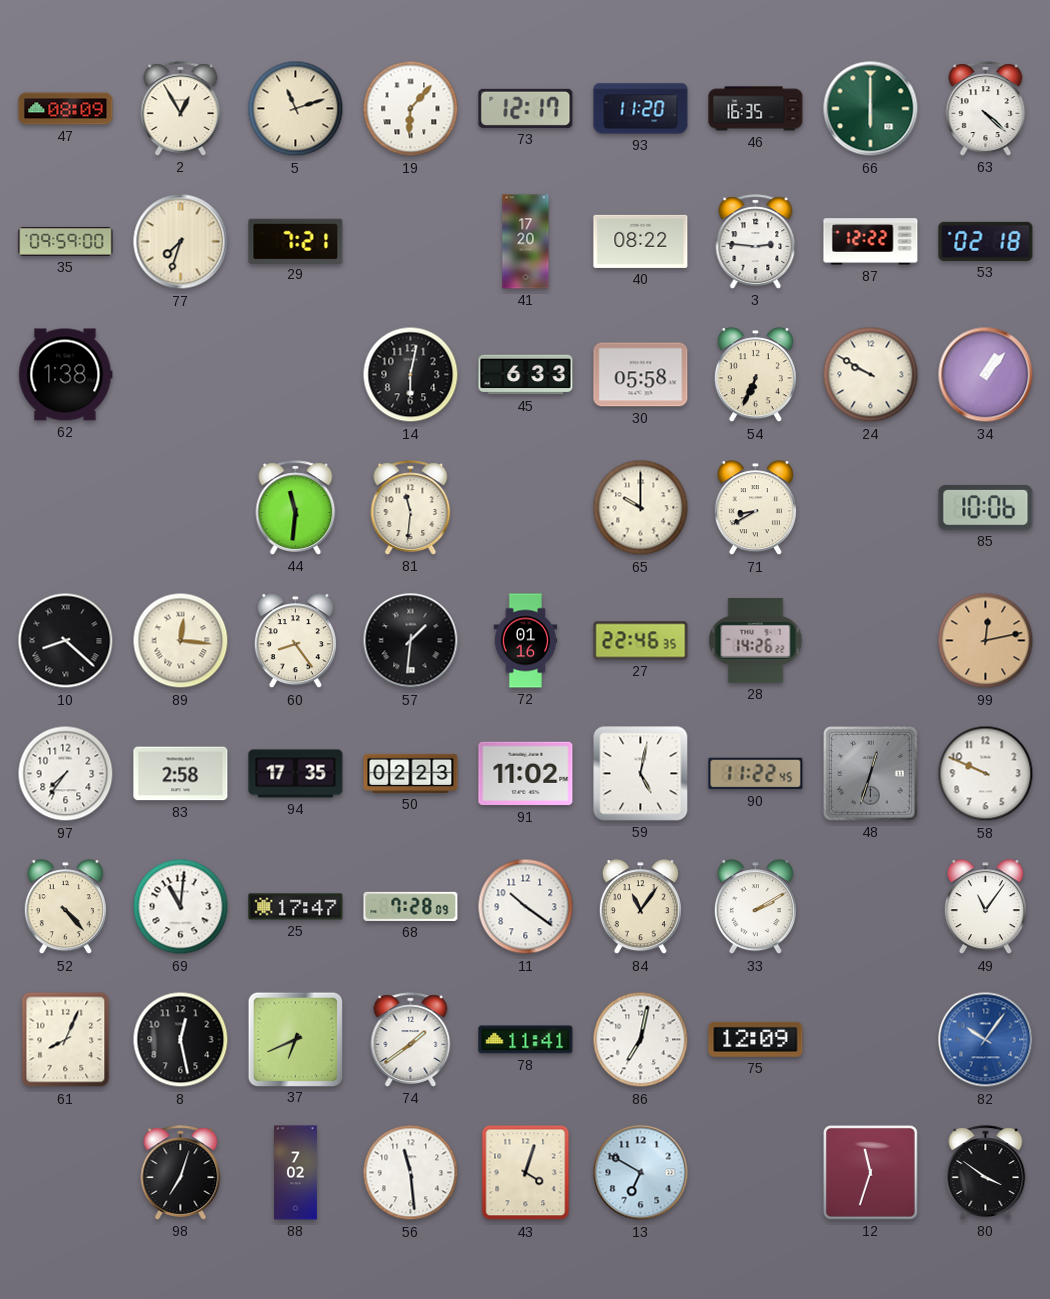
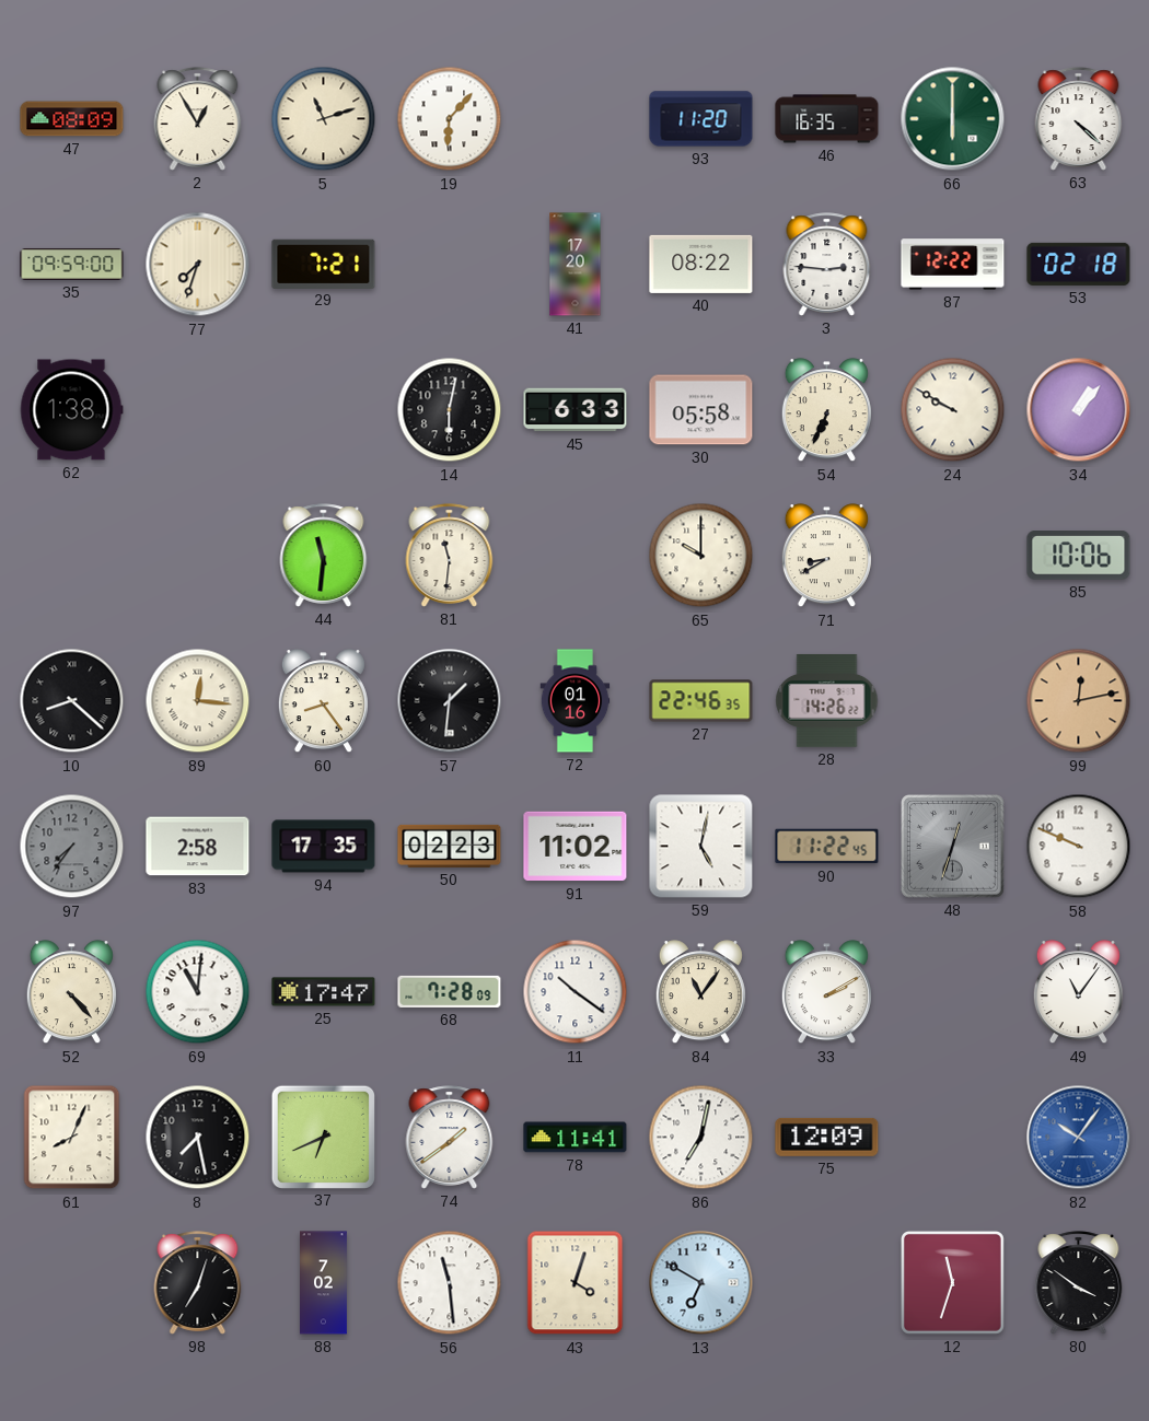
73: 12:17 -> none
97 dial: white -> grey
8: 12:28 -> 7:28
